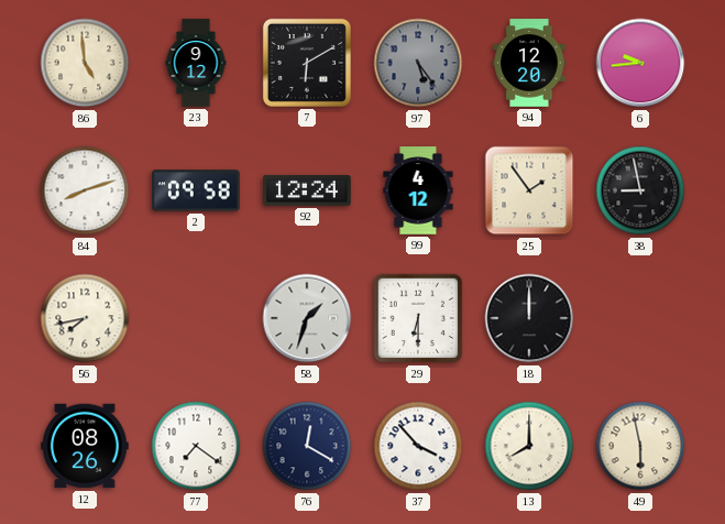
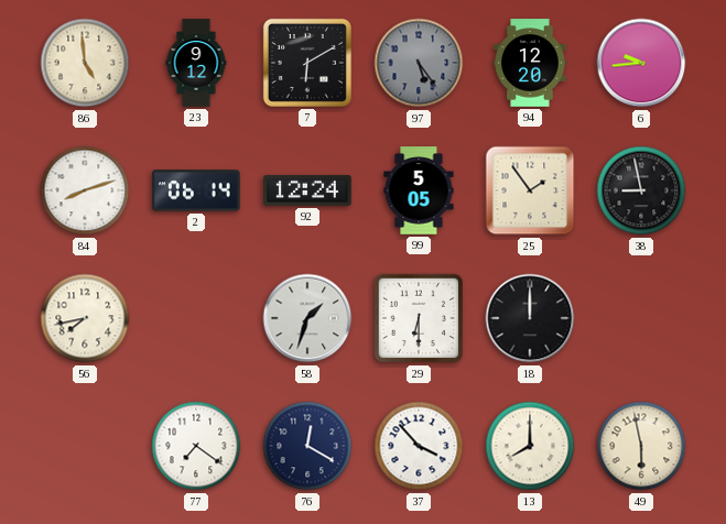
2: 09:58 -> 06:14
99: 4:12 -> 5:05
12: 08:26 -> none
